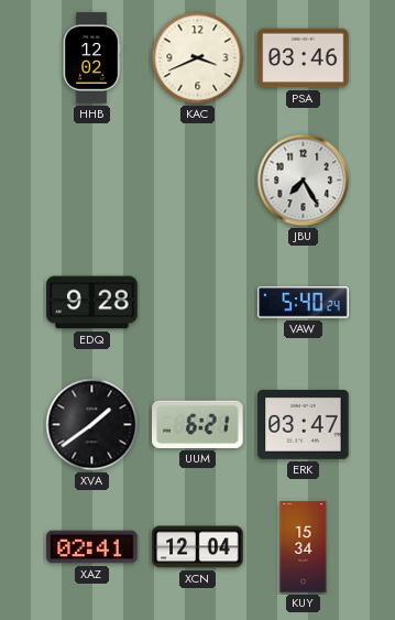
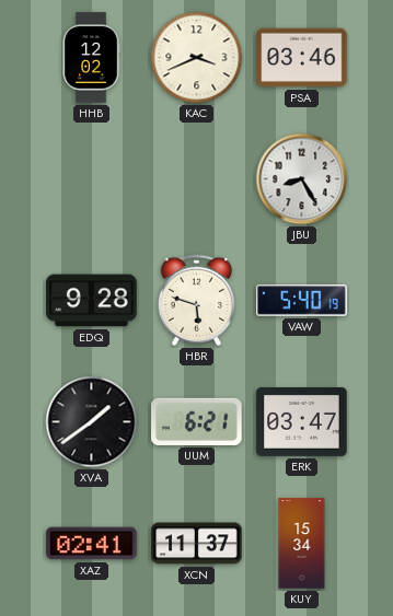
JBU: 7:25 -> 8:25
HBR: none -> 5:48
VAW: 5:40:24 -> 5:40:19
XCN: 12:04 -> 11:37
